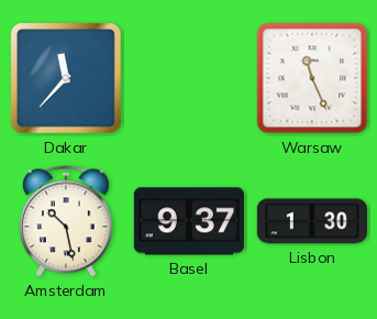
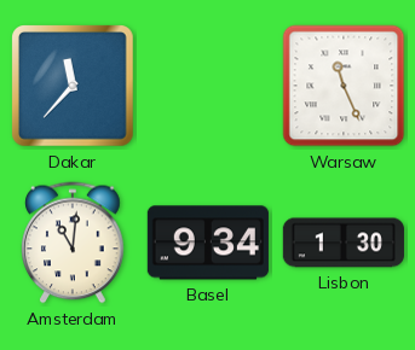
Amsterdam: 10:28 -> 11:01
Basel: 9:37 -> 9:34
